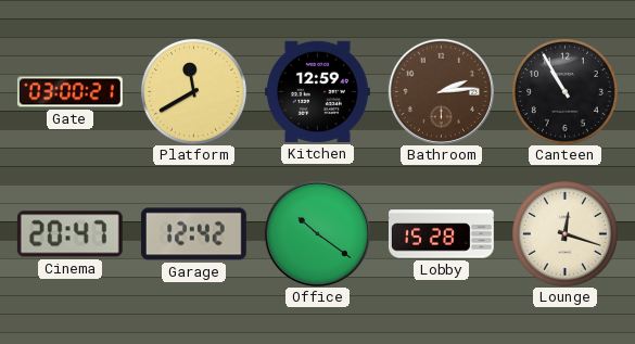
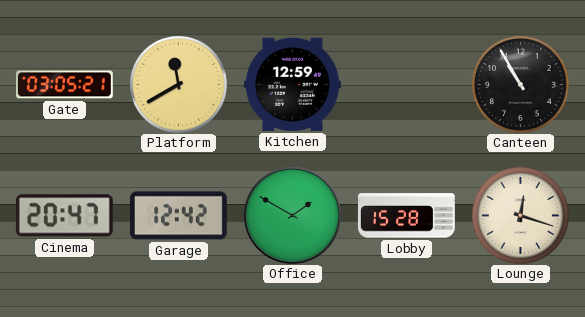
Gate: 03:00 -> 03:05
Bathroom: 2:14 -> none
Office: 10:21 -> 1:50
